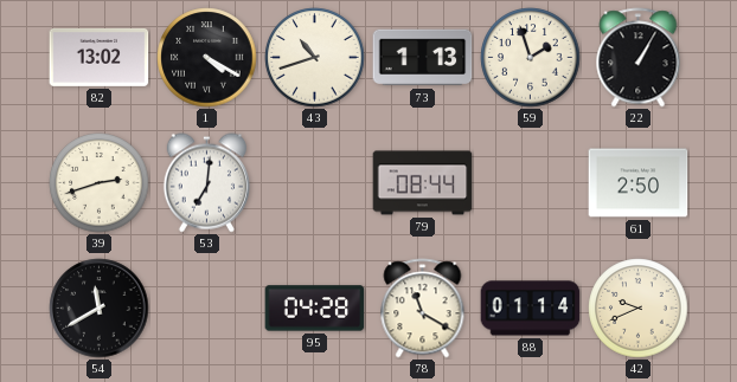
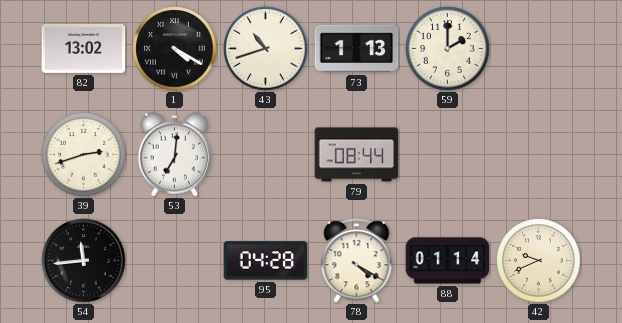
59: 1:57 -> 2:00
22: 1:05 -> none
61: 2:50 -> none
54: 11:40 -> 11:44
78: 11:20 -> 4:20
